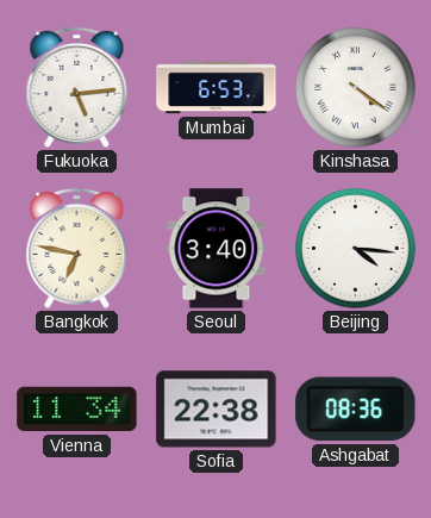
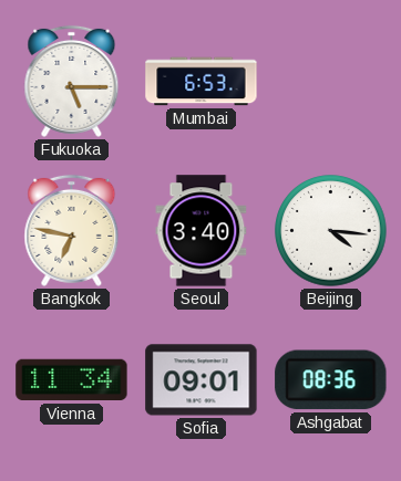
Fukuoka: 5:14 -> 5:15
Kinshasa: 4:21 -> none
Sofia: 22:38 -> 09:01
